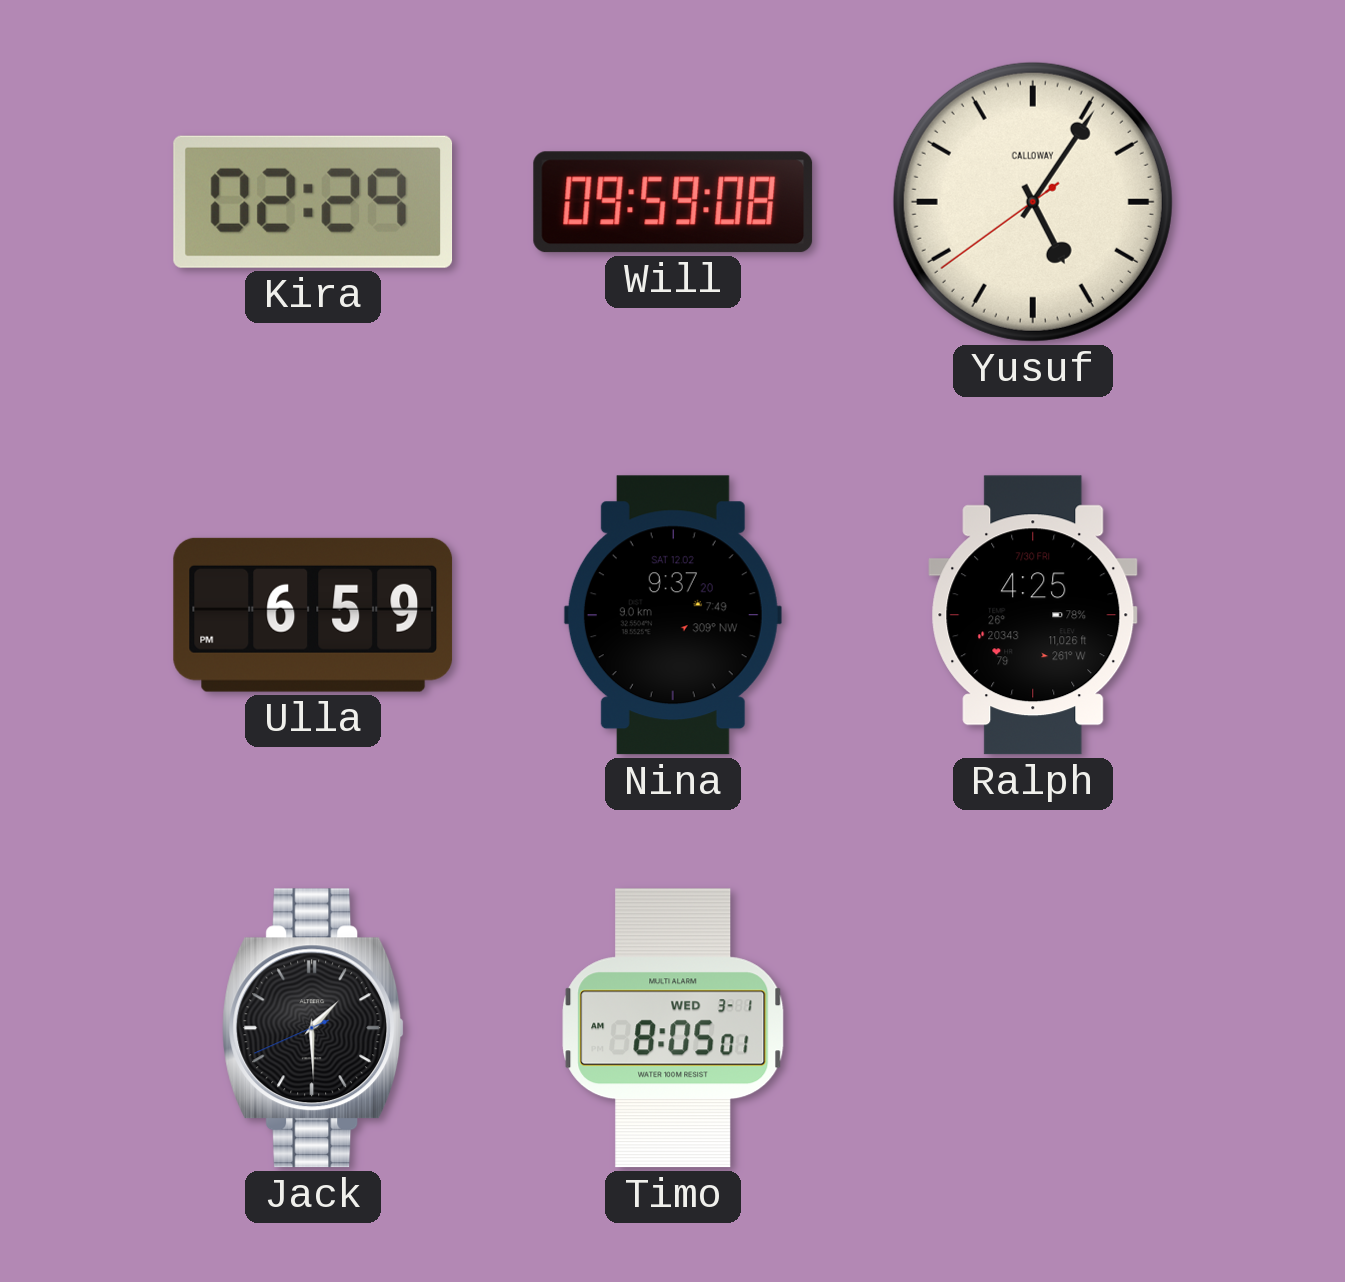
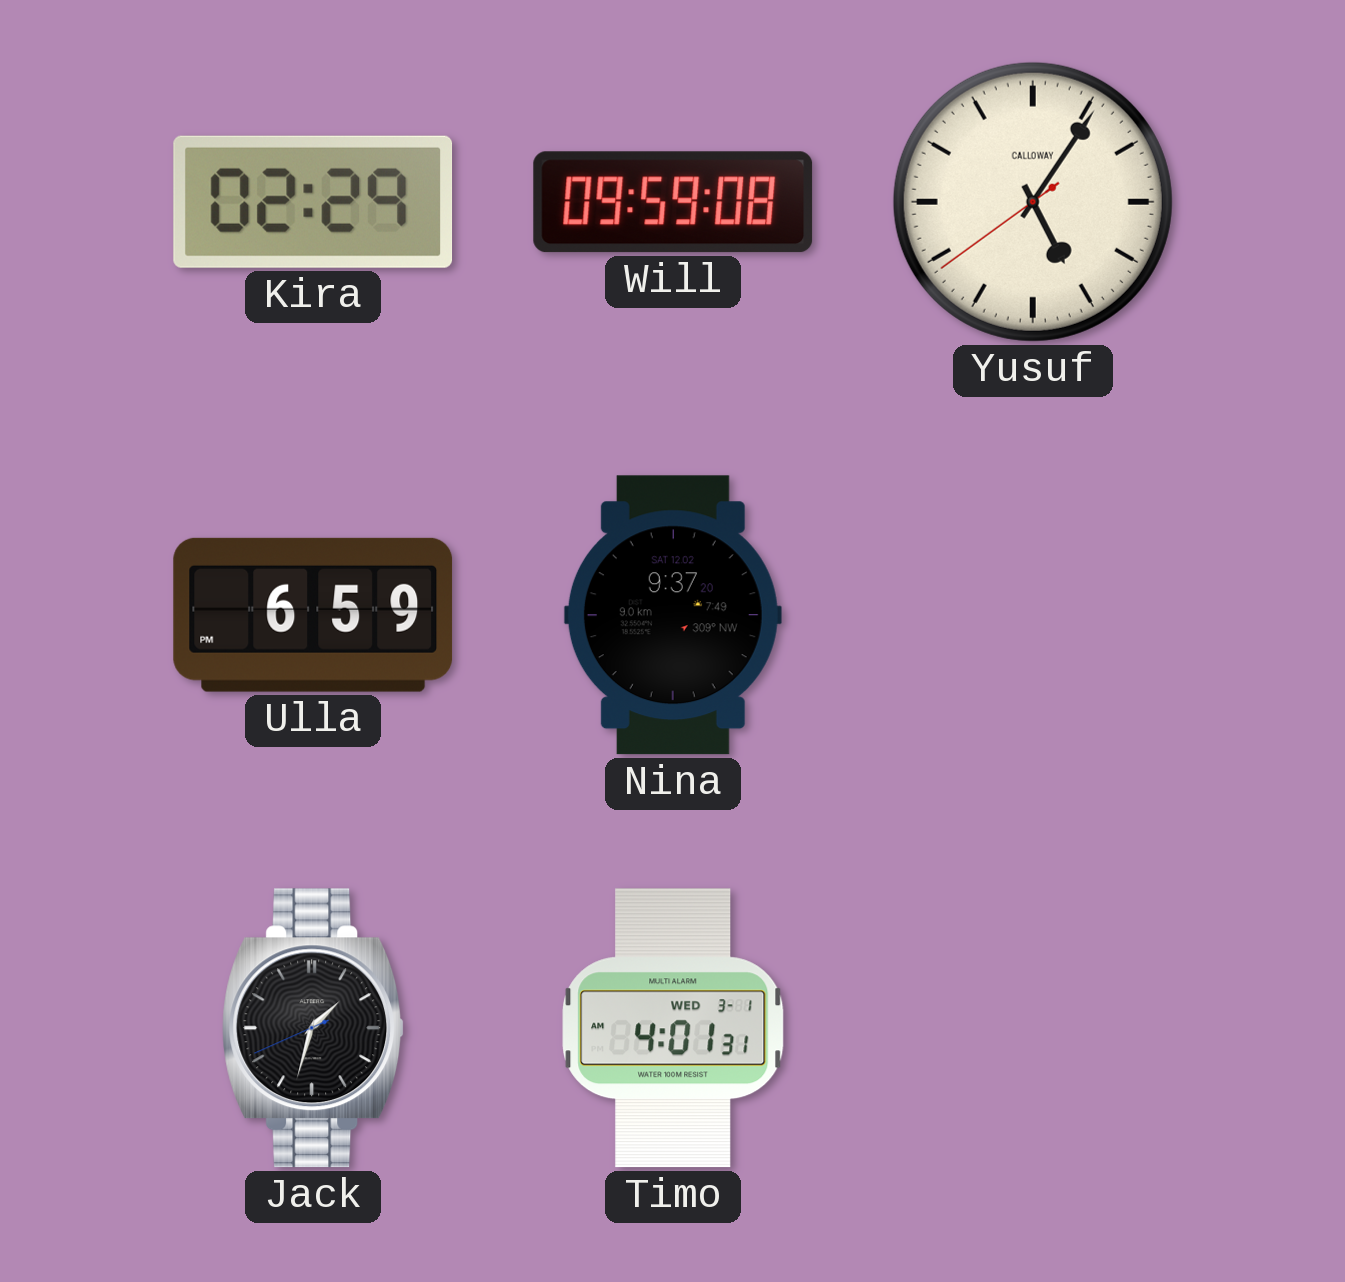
Ralph: 4:25 -> none
Jack: 1:29 -> 1:32
Timo: 8:05 -> 4:01
